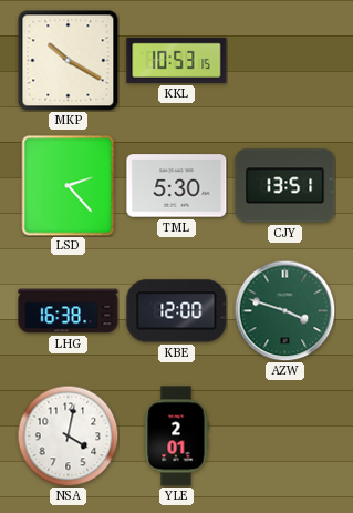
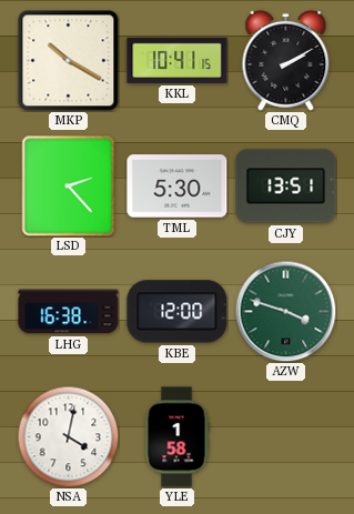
KKL: 10:53 -> 10:41
CMQ: none -> 2:10
YLE: 2:01 -> 1:58
